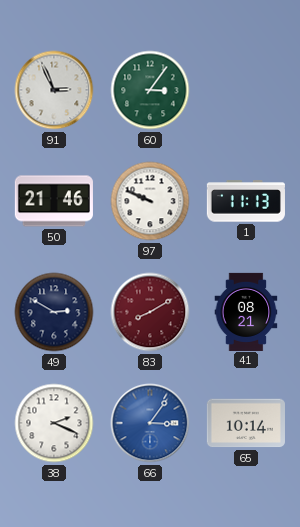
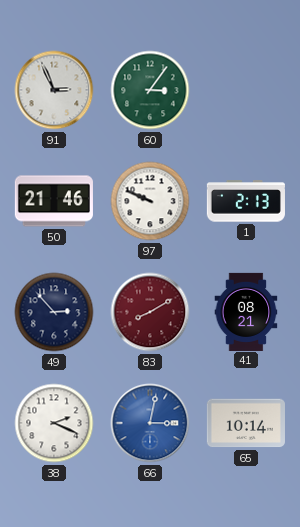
1: 11:13 -> 2:13
49: 2:50 -> 2:53
66: 3:06 -> 3:02
